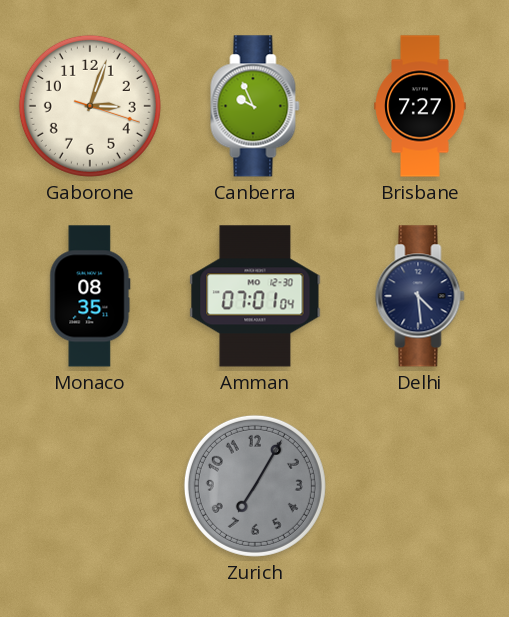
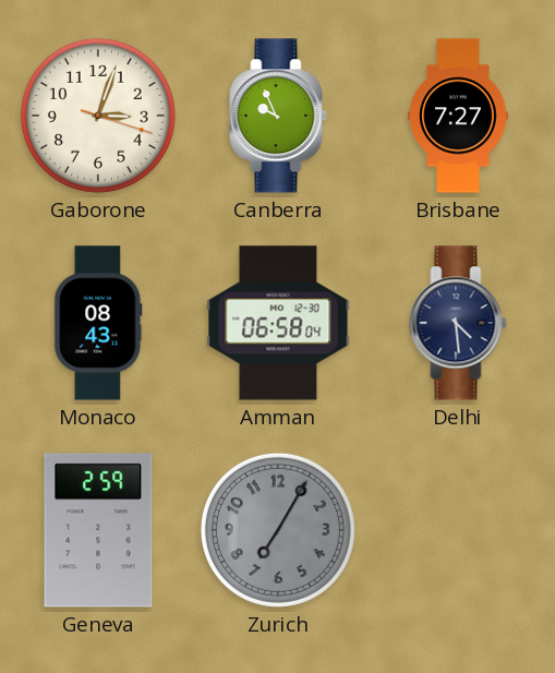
Monaco: 08:35 -> 08:43
Amman: 07:01 -> 06:58
Geneva: none -> 2:59
